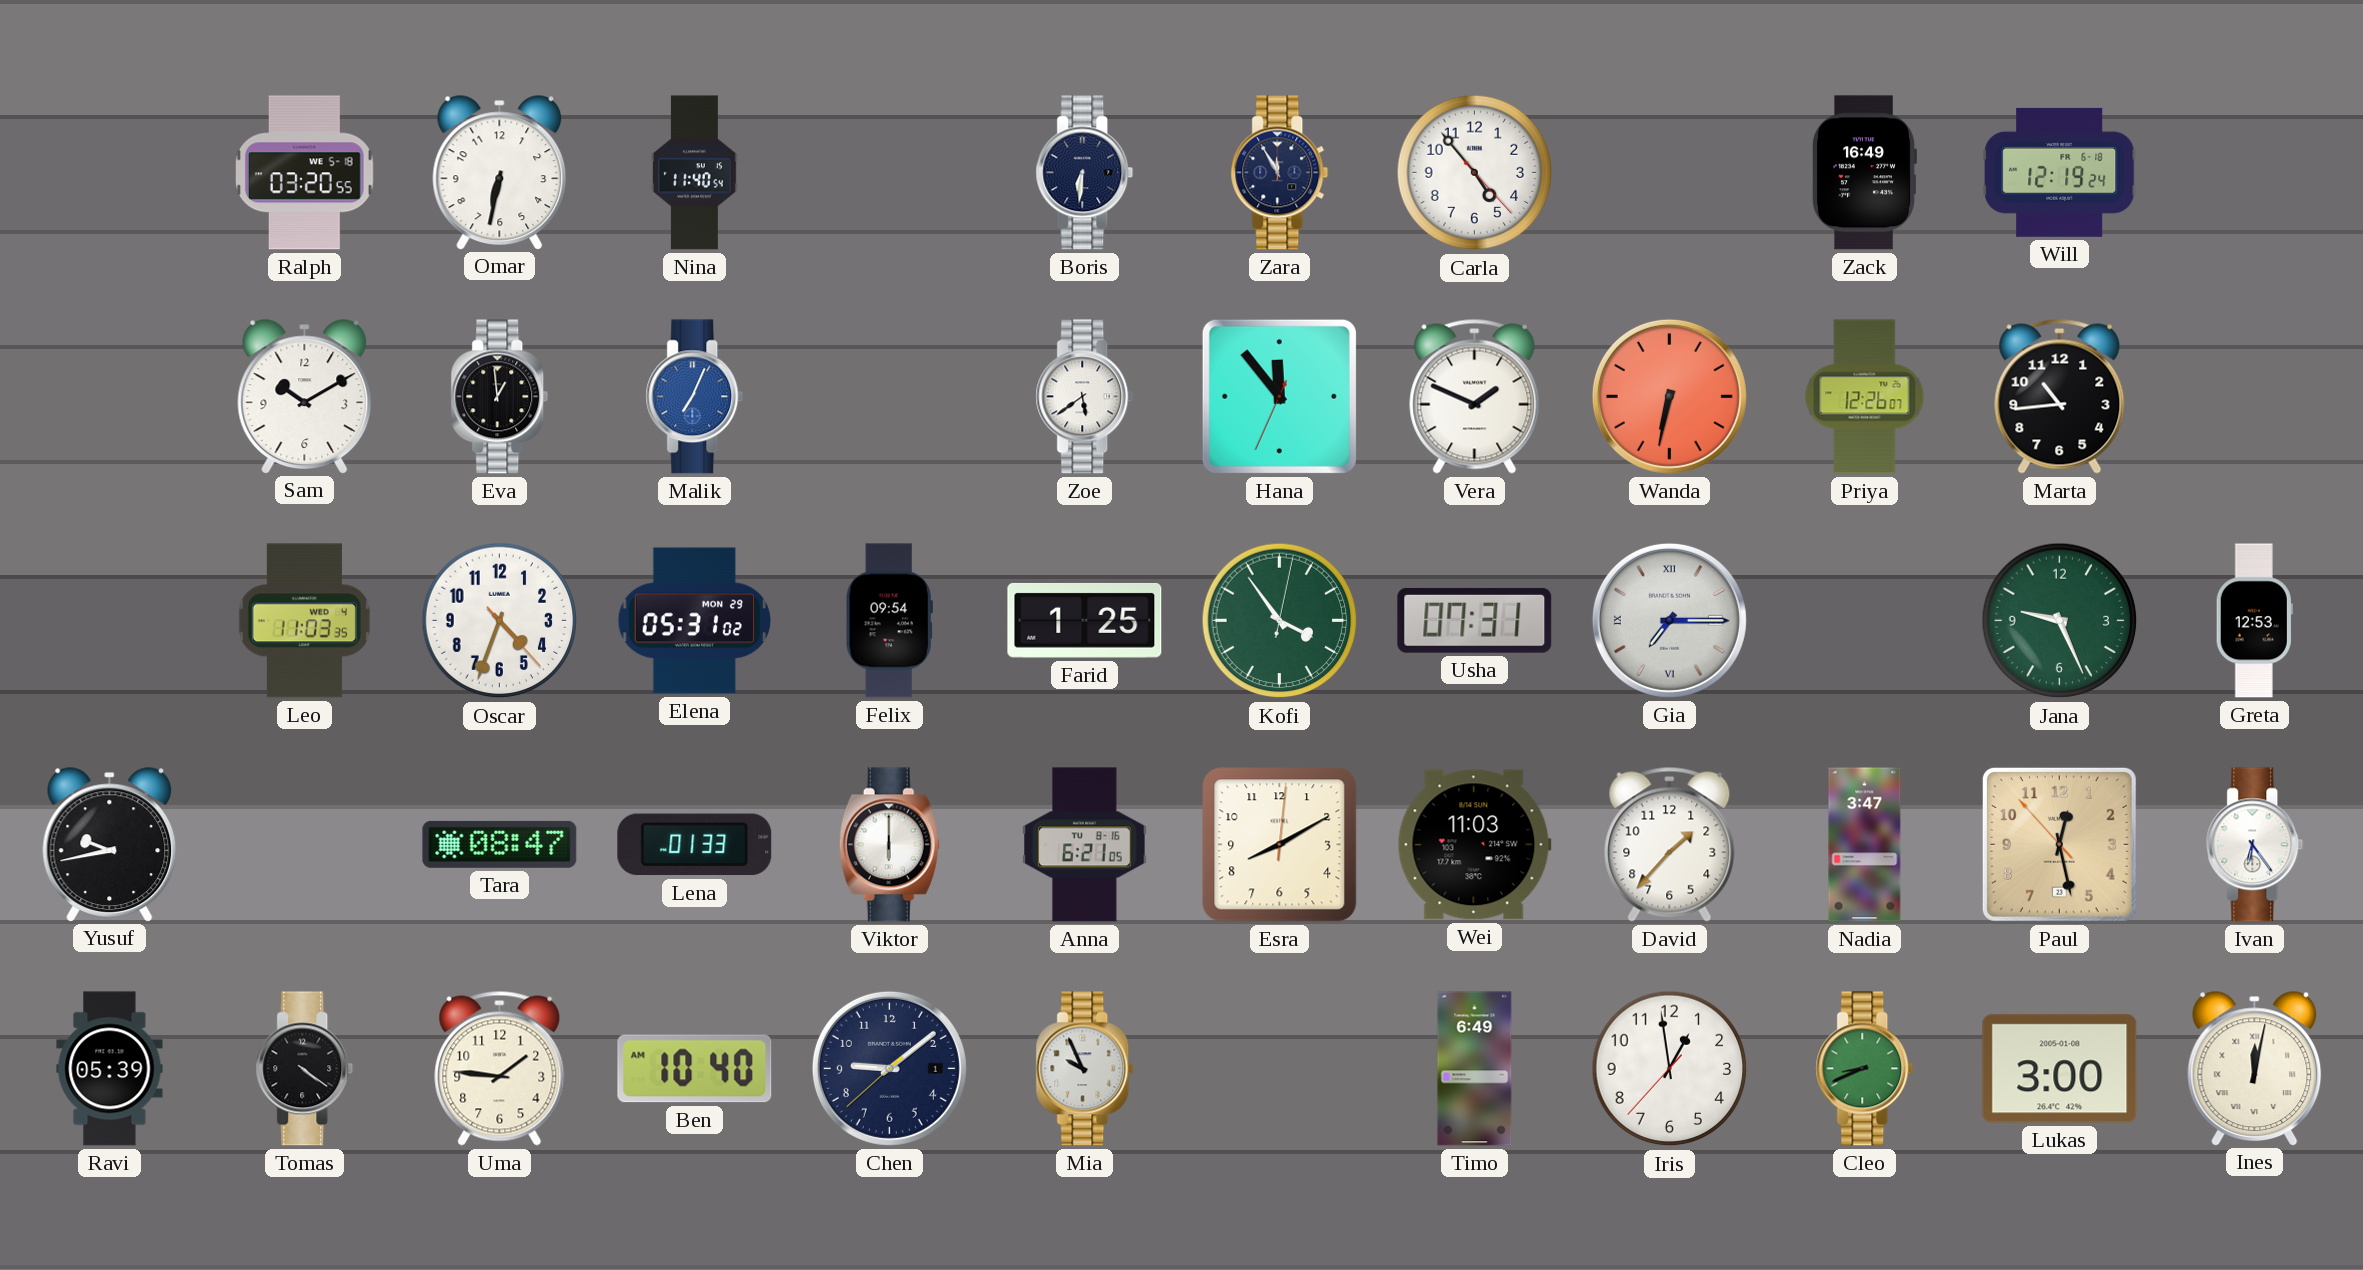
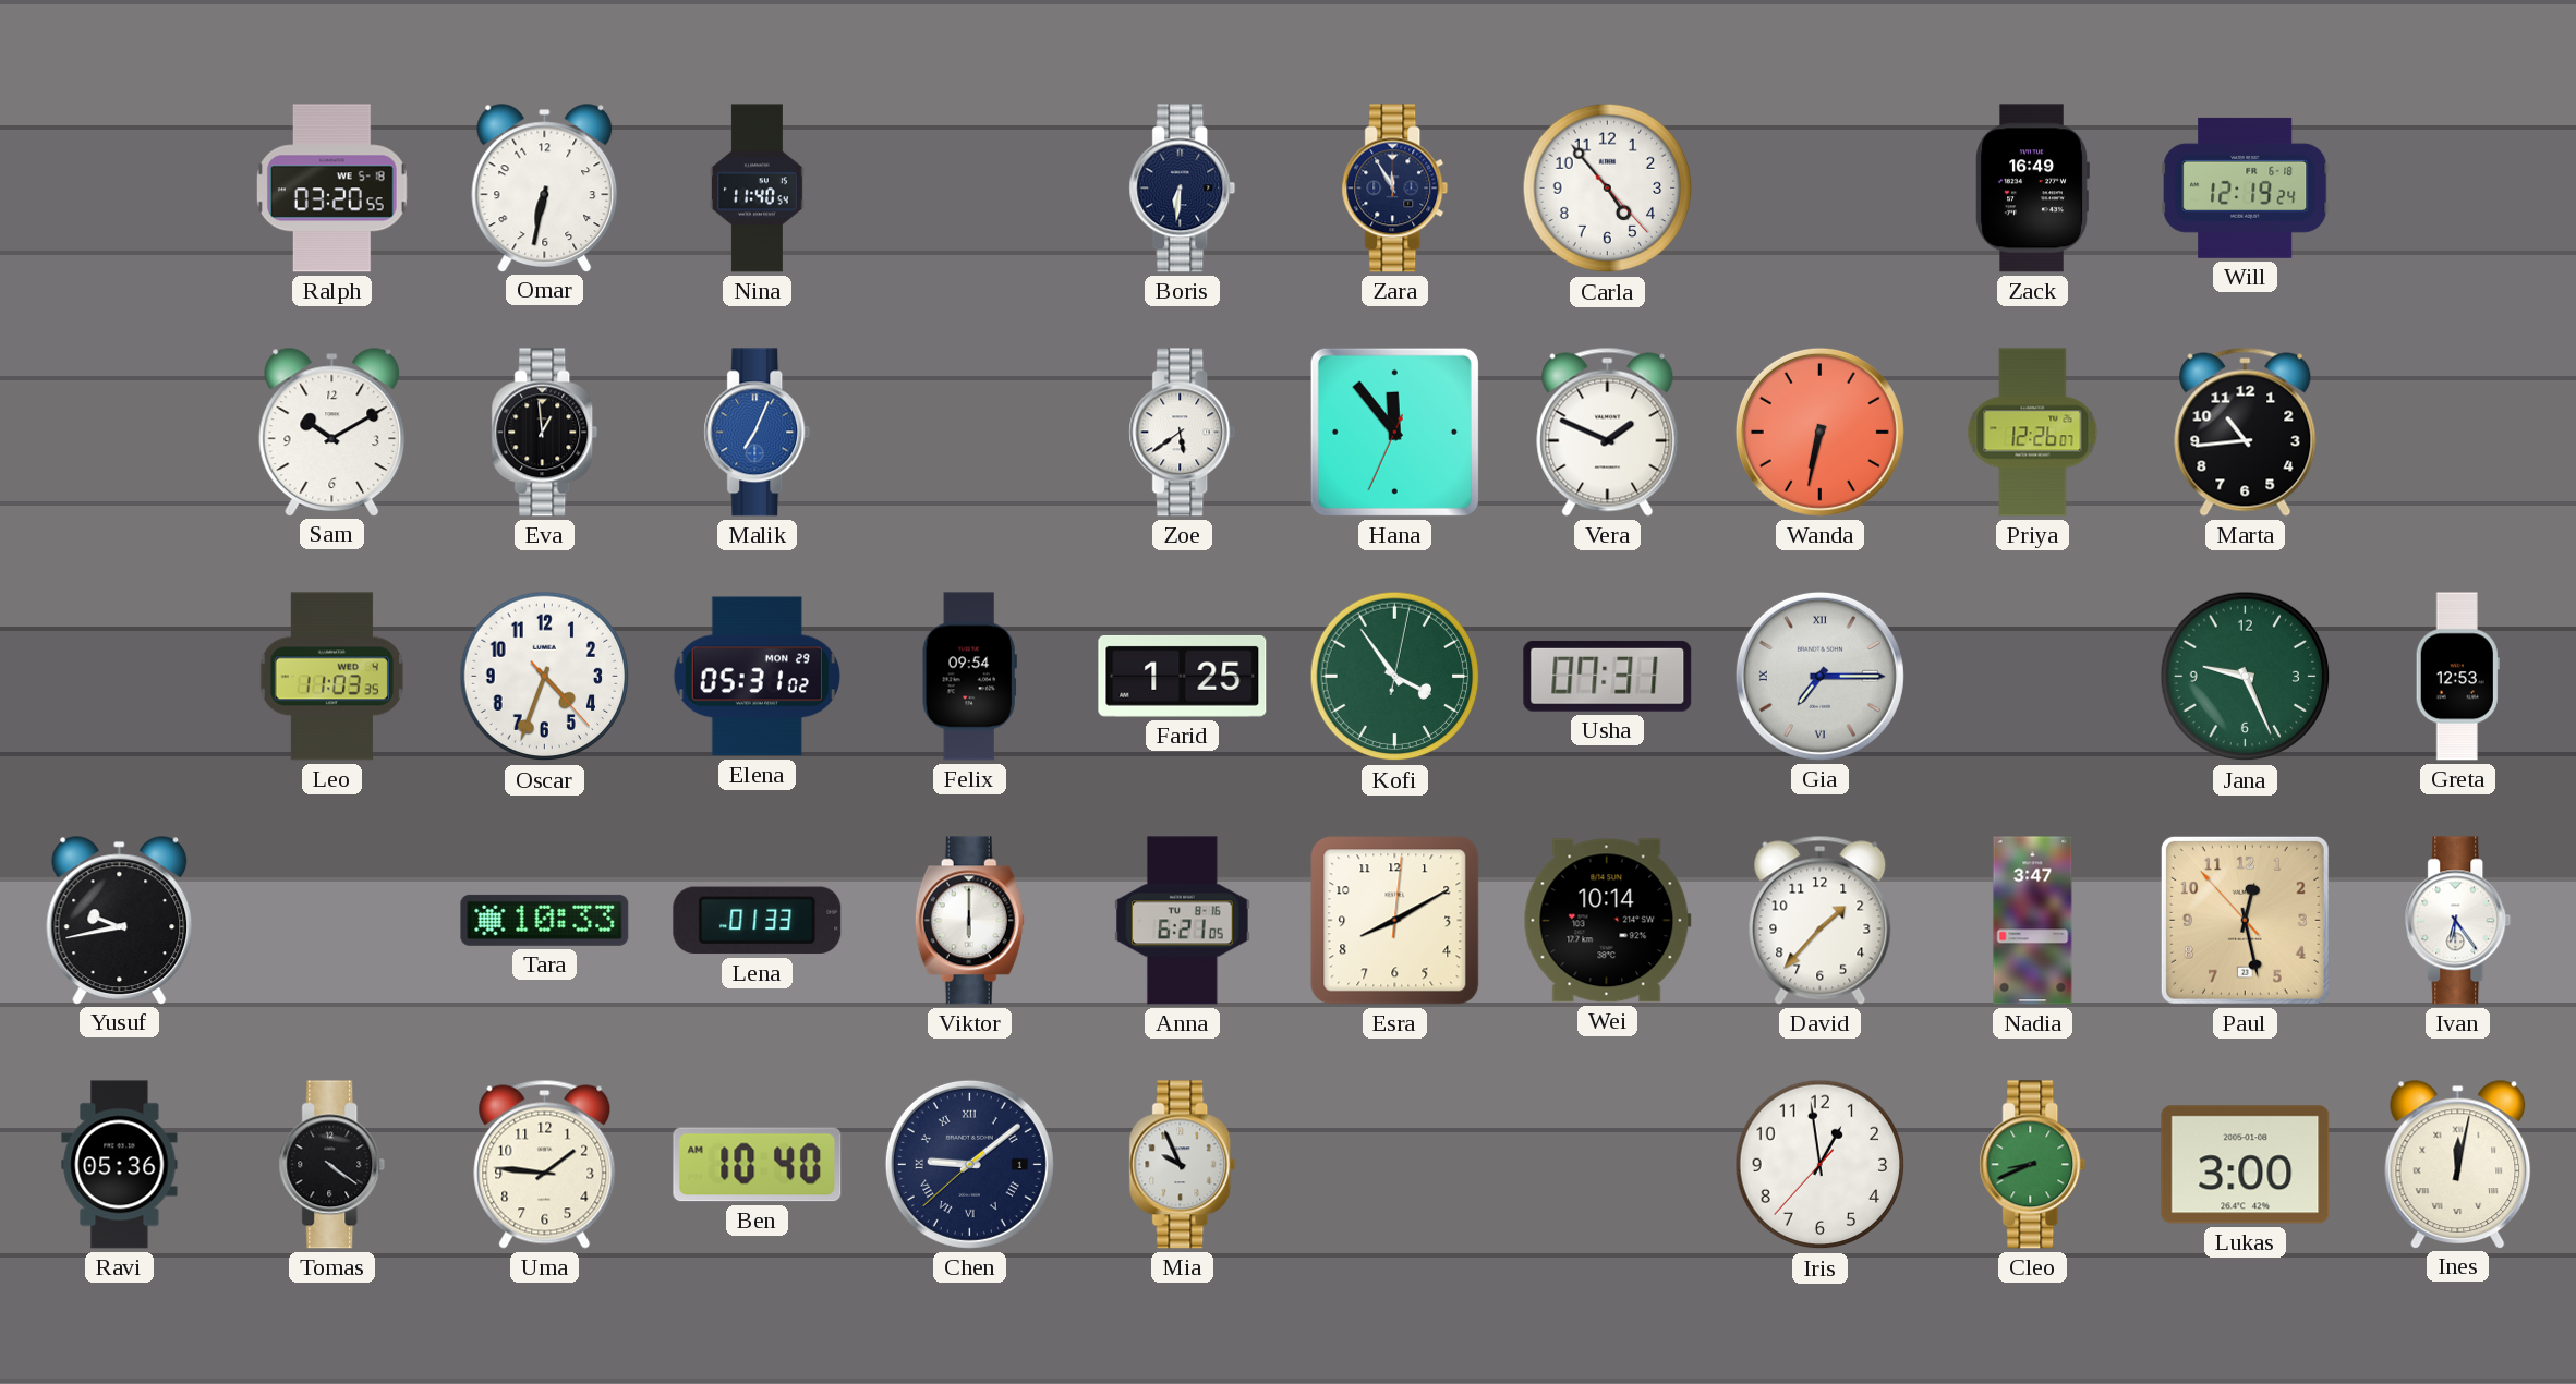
Tara: 08:47 -> 10:33
Wei: 11:03 -> 10:14
Ravi: 05:39 -> 05:36
Chen numerals: Arabic -> Roman
Timo: 6:49 -> none
